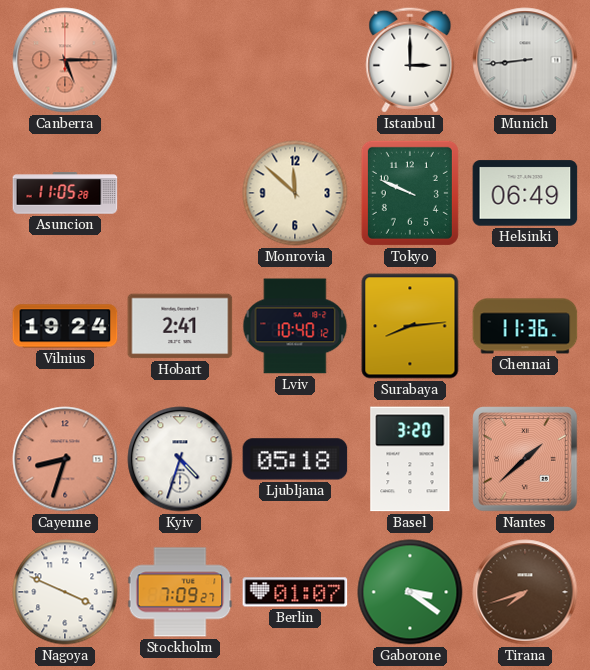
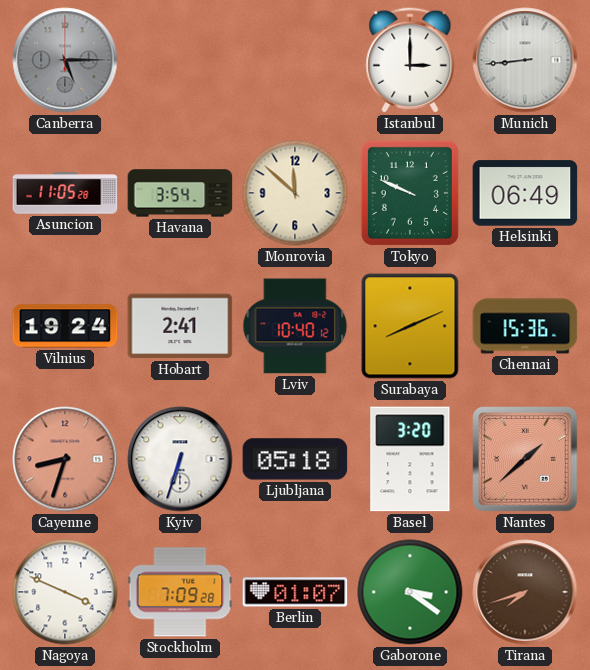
Canberra dial: salmon -> grey
Havana: none -> 3:54
Surabaya: 8:14 -> 8:11
Chennai: 11:36 -> 15:36
Kyiv: 4:33 -> 6:33
Stockholm: 7:09:27 -> 7:09:28
